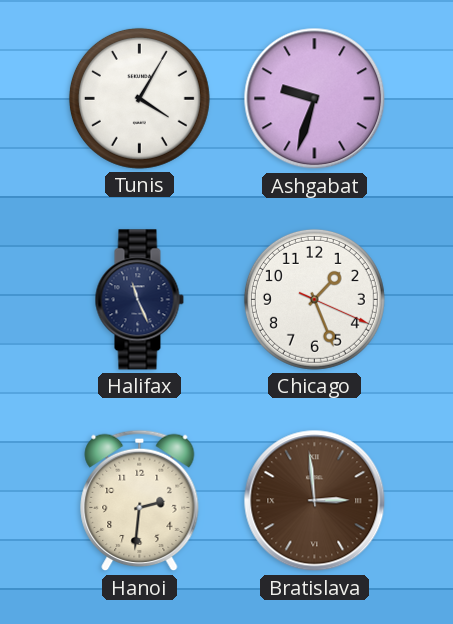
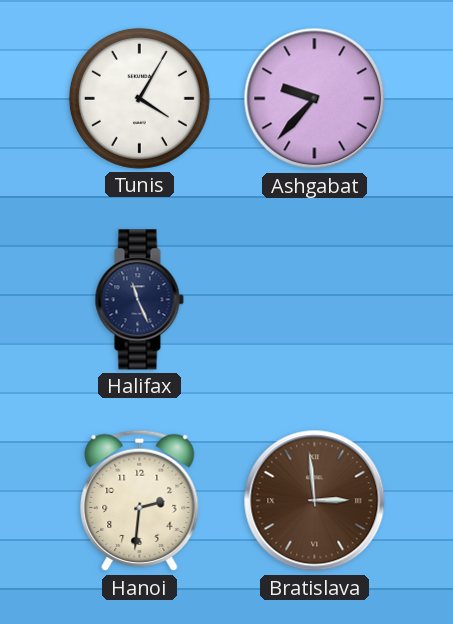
Ashgabat: 9:33 -> 9:37
Chicago: 1:26 -> none
